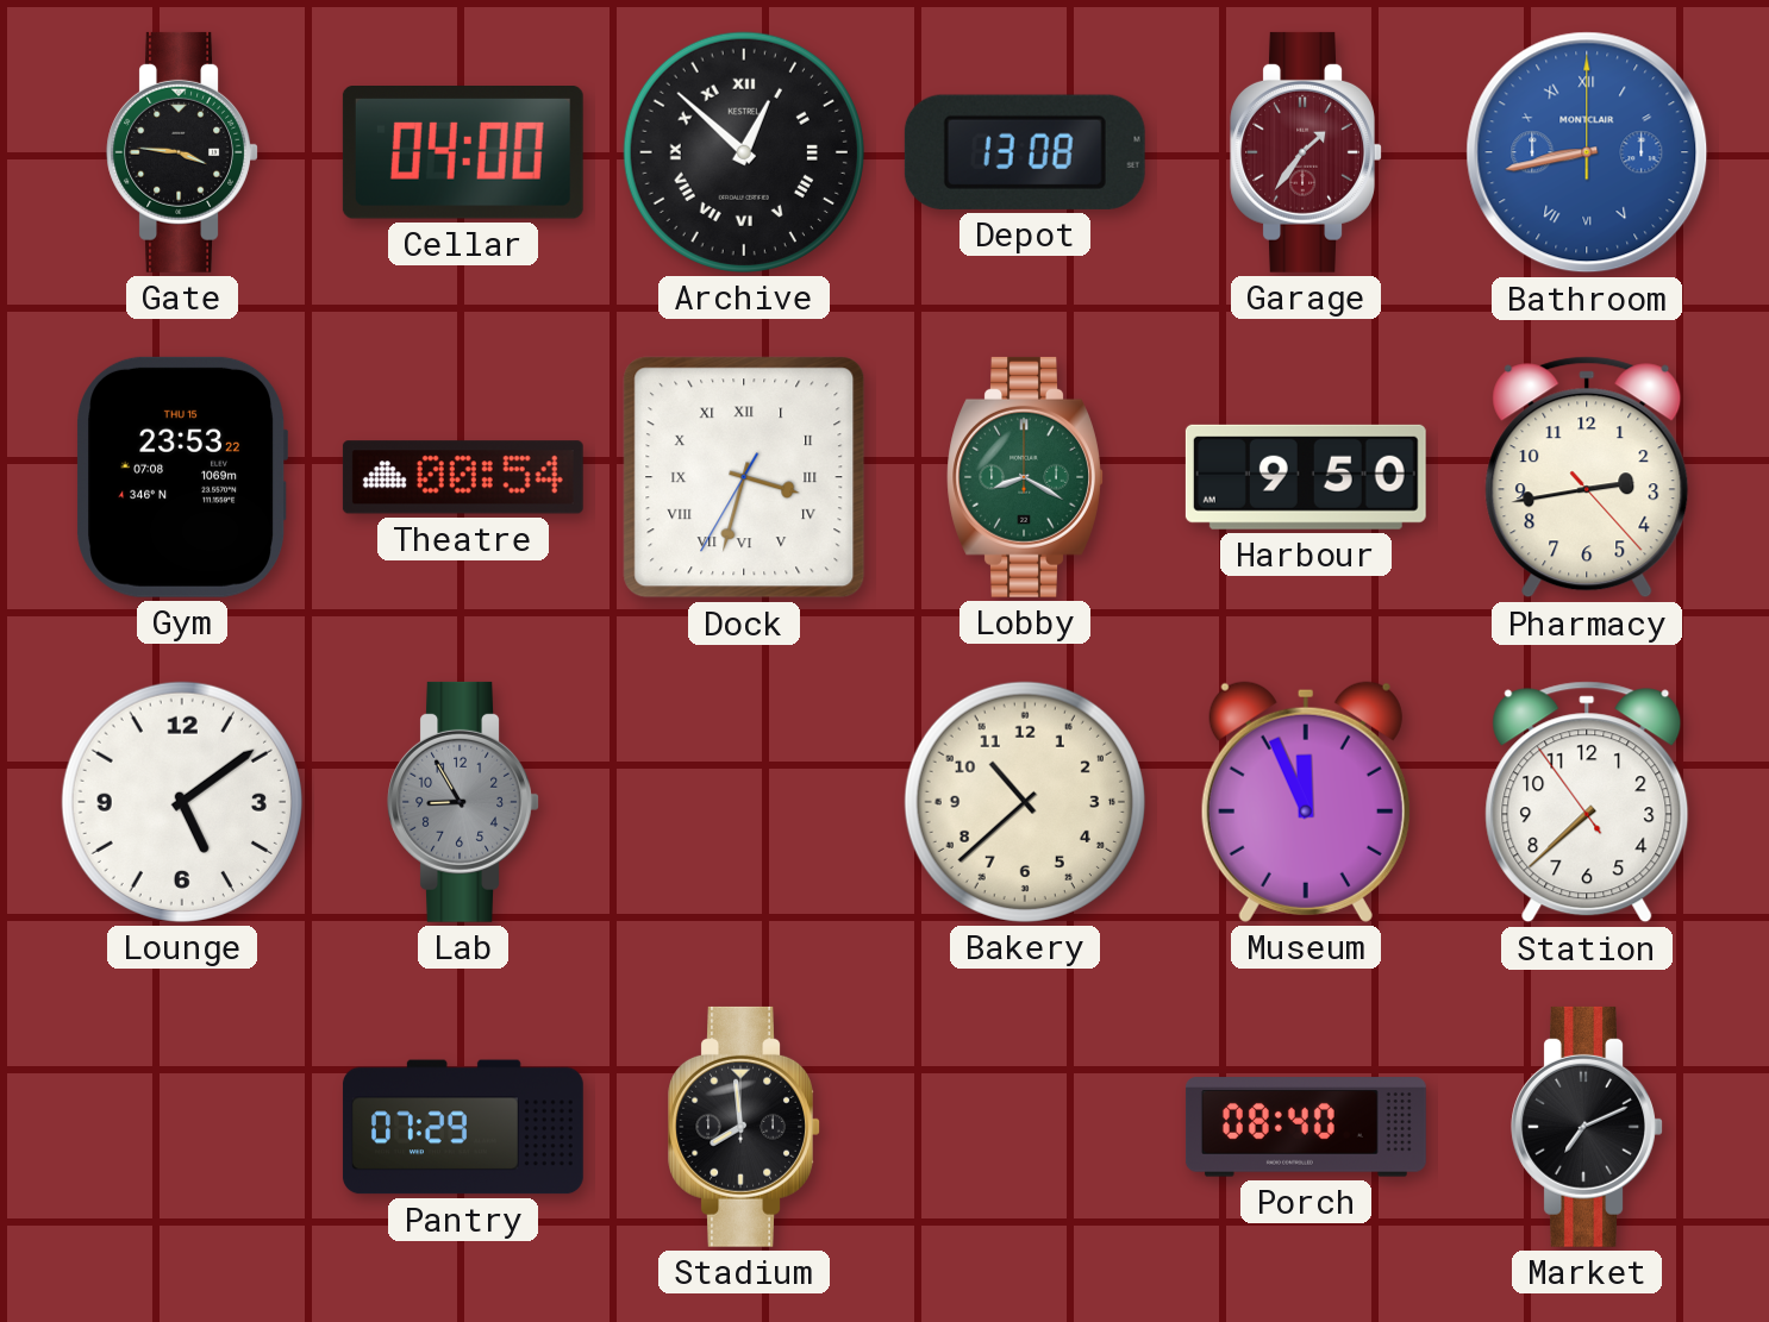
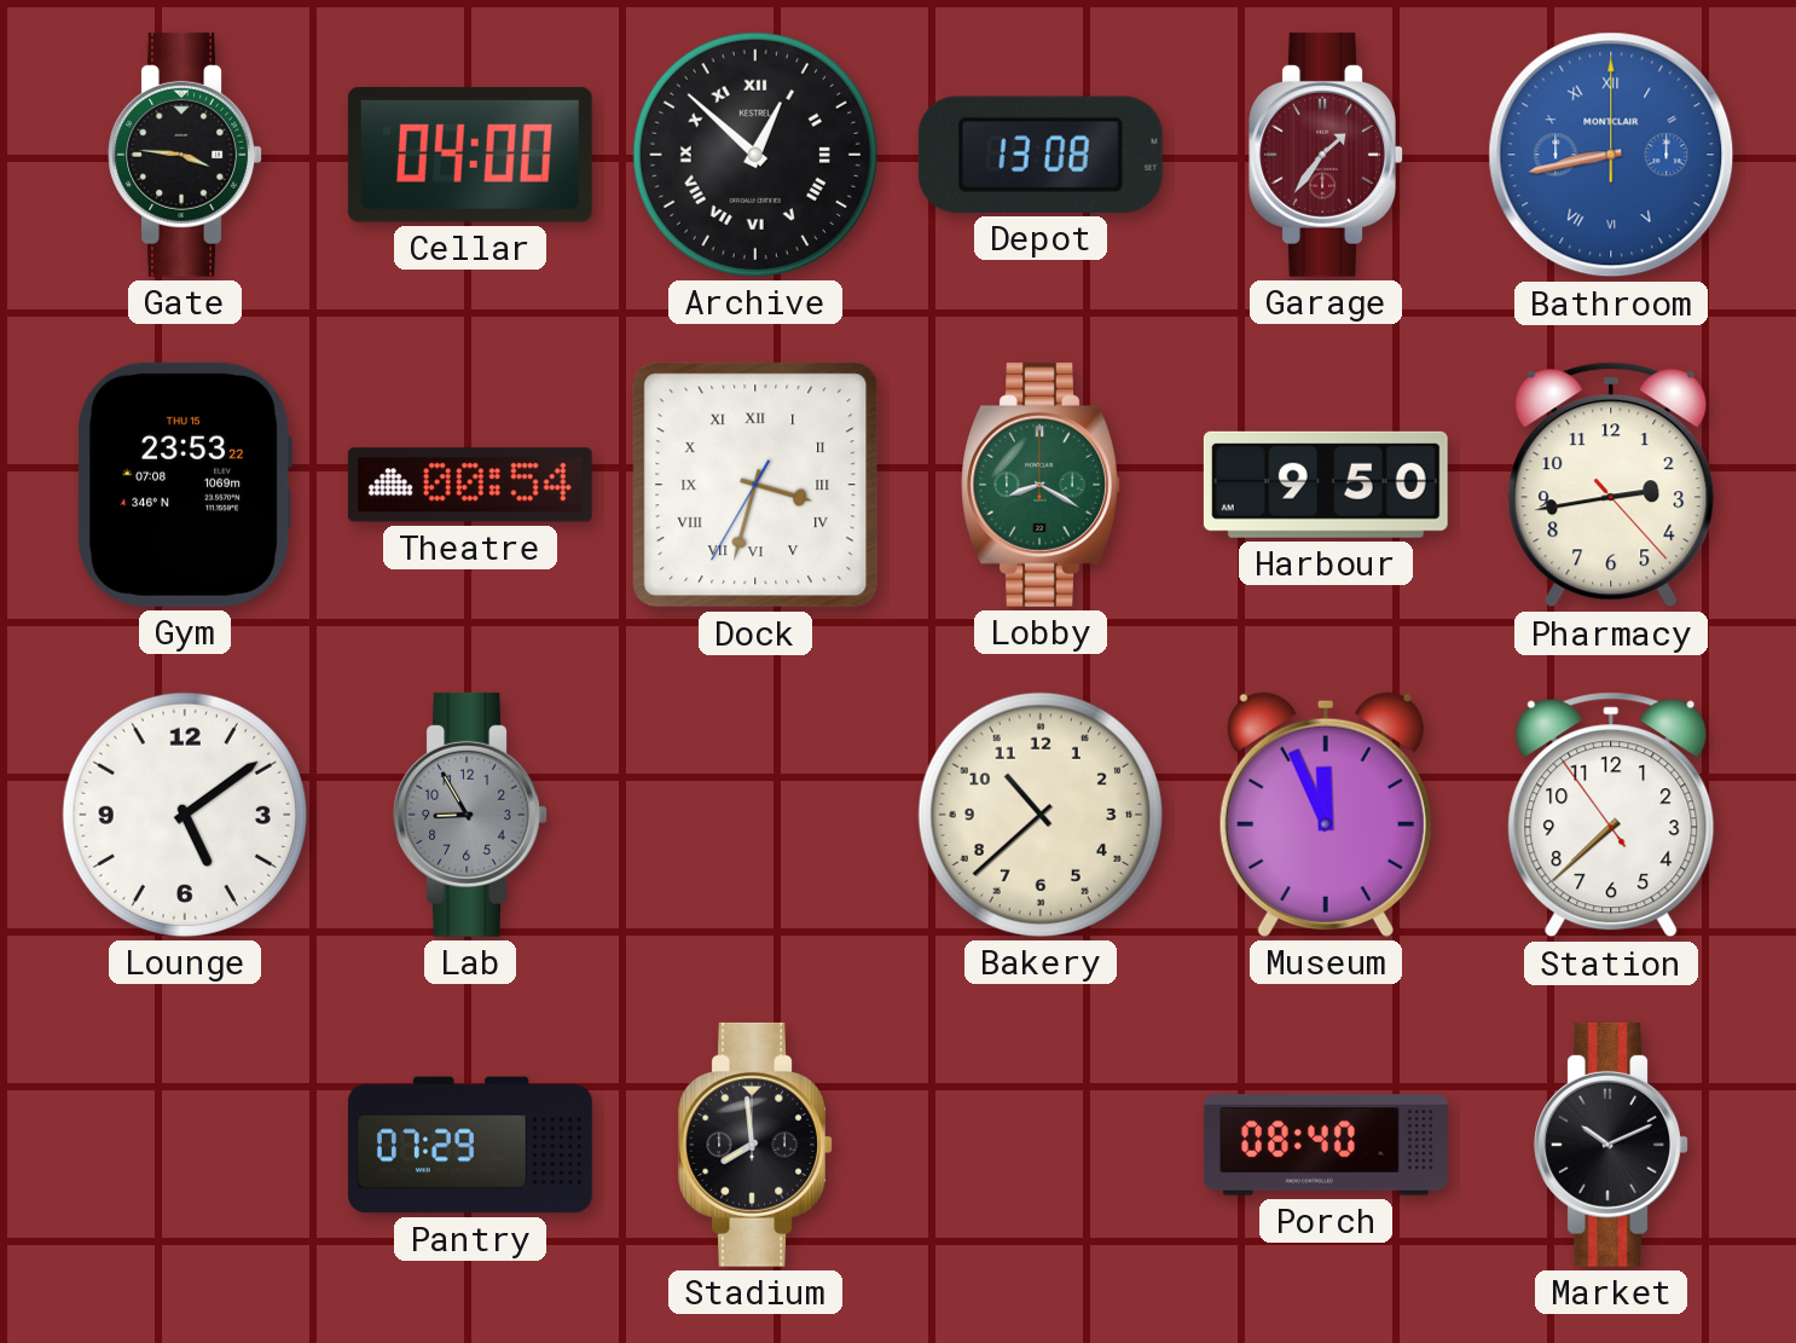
Market: 7:11 -> 10:11
